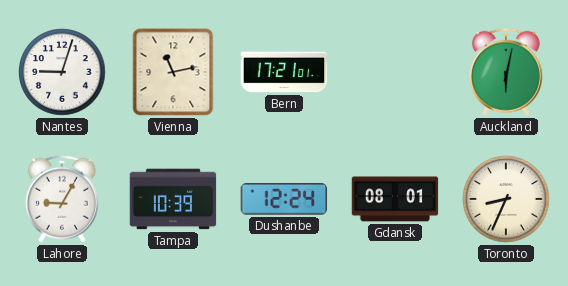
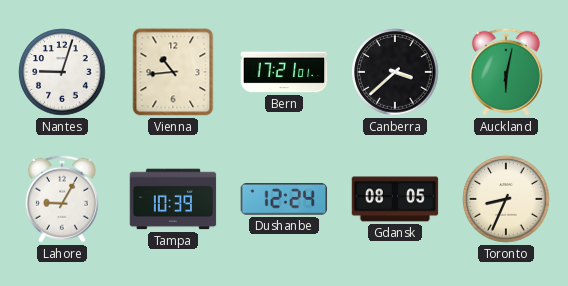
Vienna: 11:13 -> 10:44
Canberra: none -> 3:38
Gdansk: 08:01 -> 08:05
